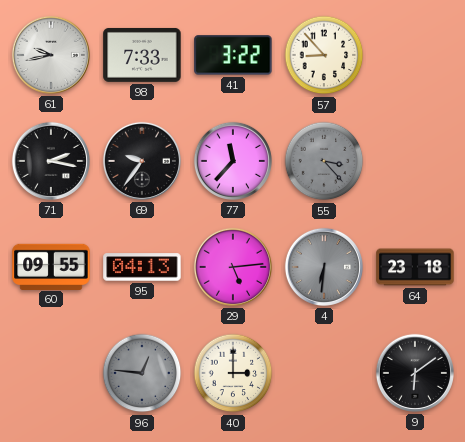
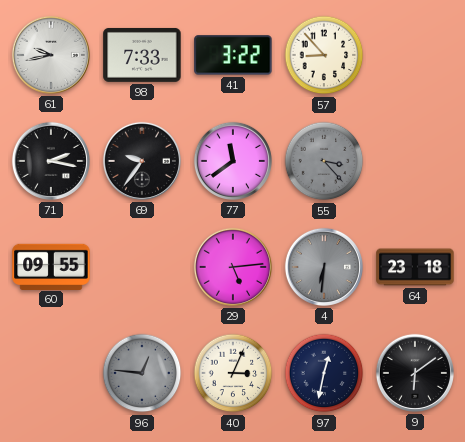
77: 11:37 -> 11:39
95: 04:13 -> none
40: 3:00 -> 3:04
97: none -> 12:32
